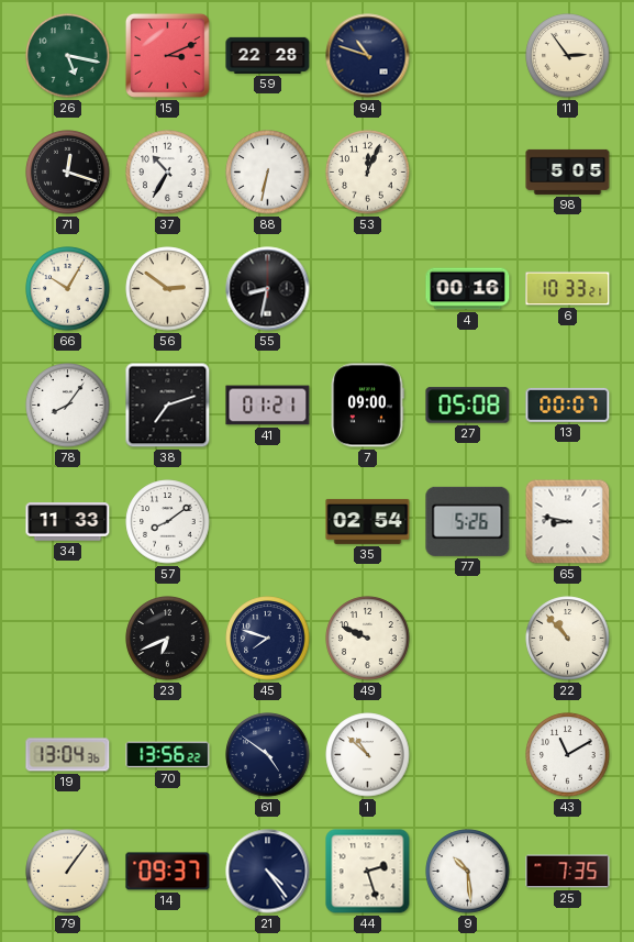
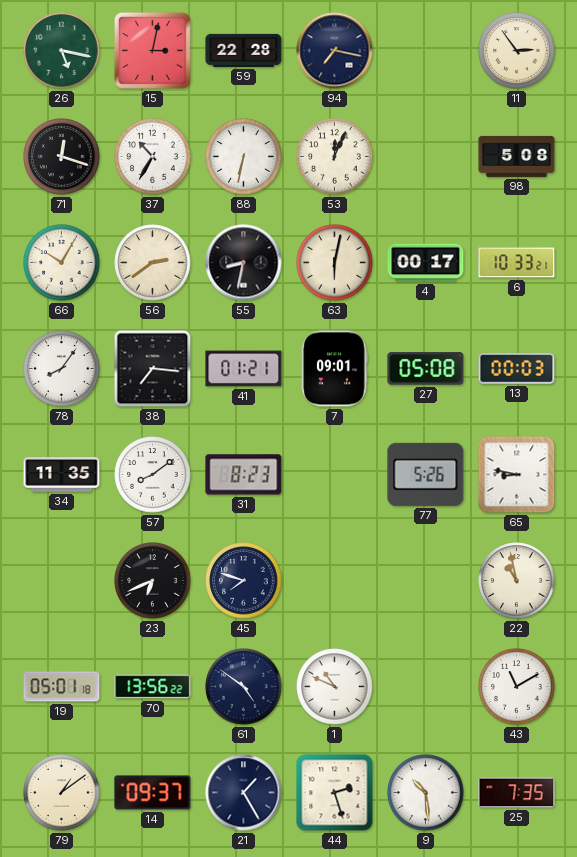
15: 3:11 -> 3:02
94: 10:48 -> 7:17
98: 5:05 -> 5:08
56: 2:51 -> 2:39
63: none -> 6:02
4: 00:16 -> 00:17
38: 7:12 -> 7:16
7: 09:00 -> 09:01
13: 00:07 -> 00:03
34: 11:33 -> 11:35
31: none -> 8:23
35: 02:54 -> none
49: 9:49 -> none
22: 10:53 -> 10:58
19: 13:04 -> 05:01
1: 10:52 -> 10:49
79: 1:06 -> 1:09
21: 4:24 -> 1:25
